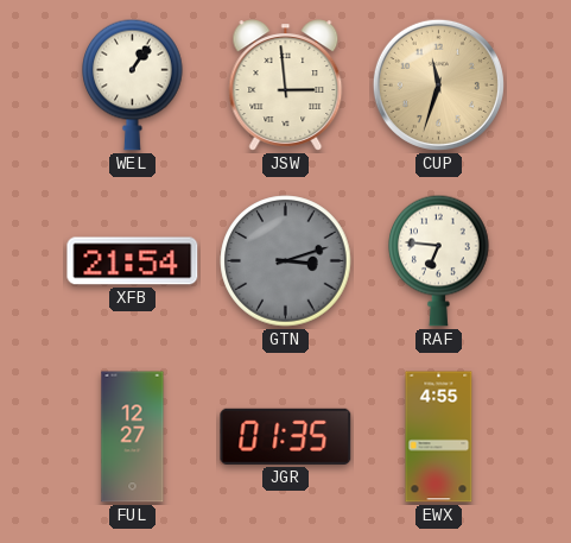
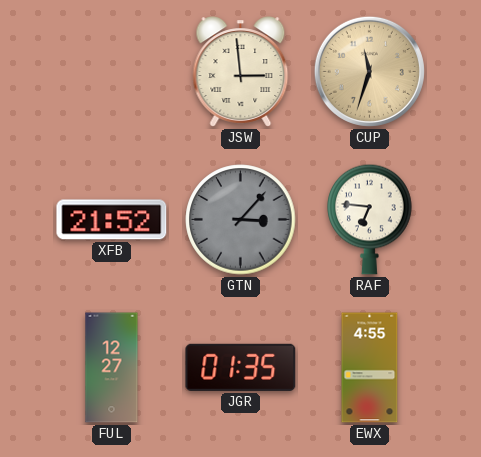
WEL: 1:06 -> none
XFB: 21:54 -> 21:52
GTN: 3:12 -> 3:07
